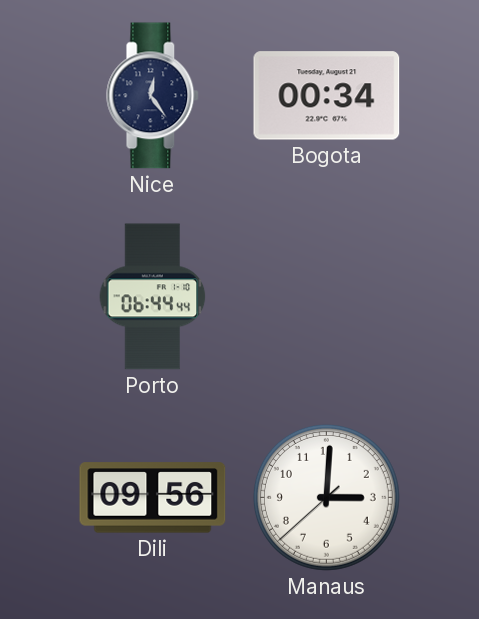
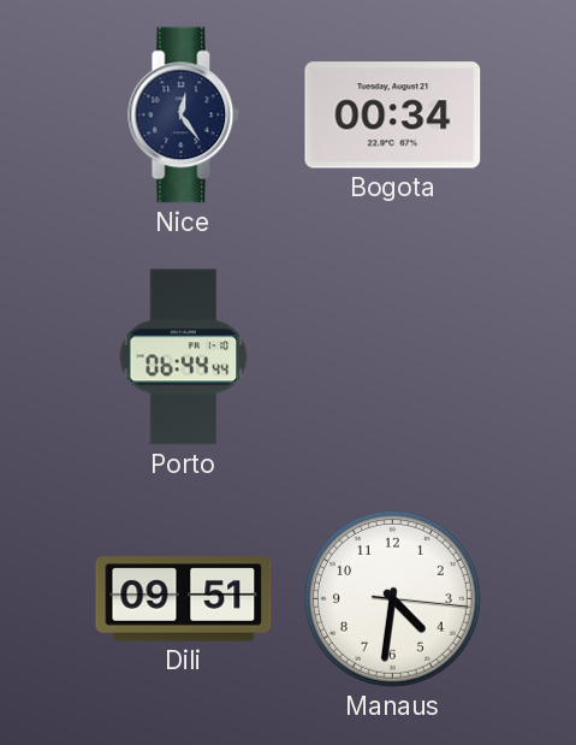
Dili: 09:56 -> 09:51
Manaus: 3:00 -> 4:31
